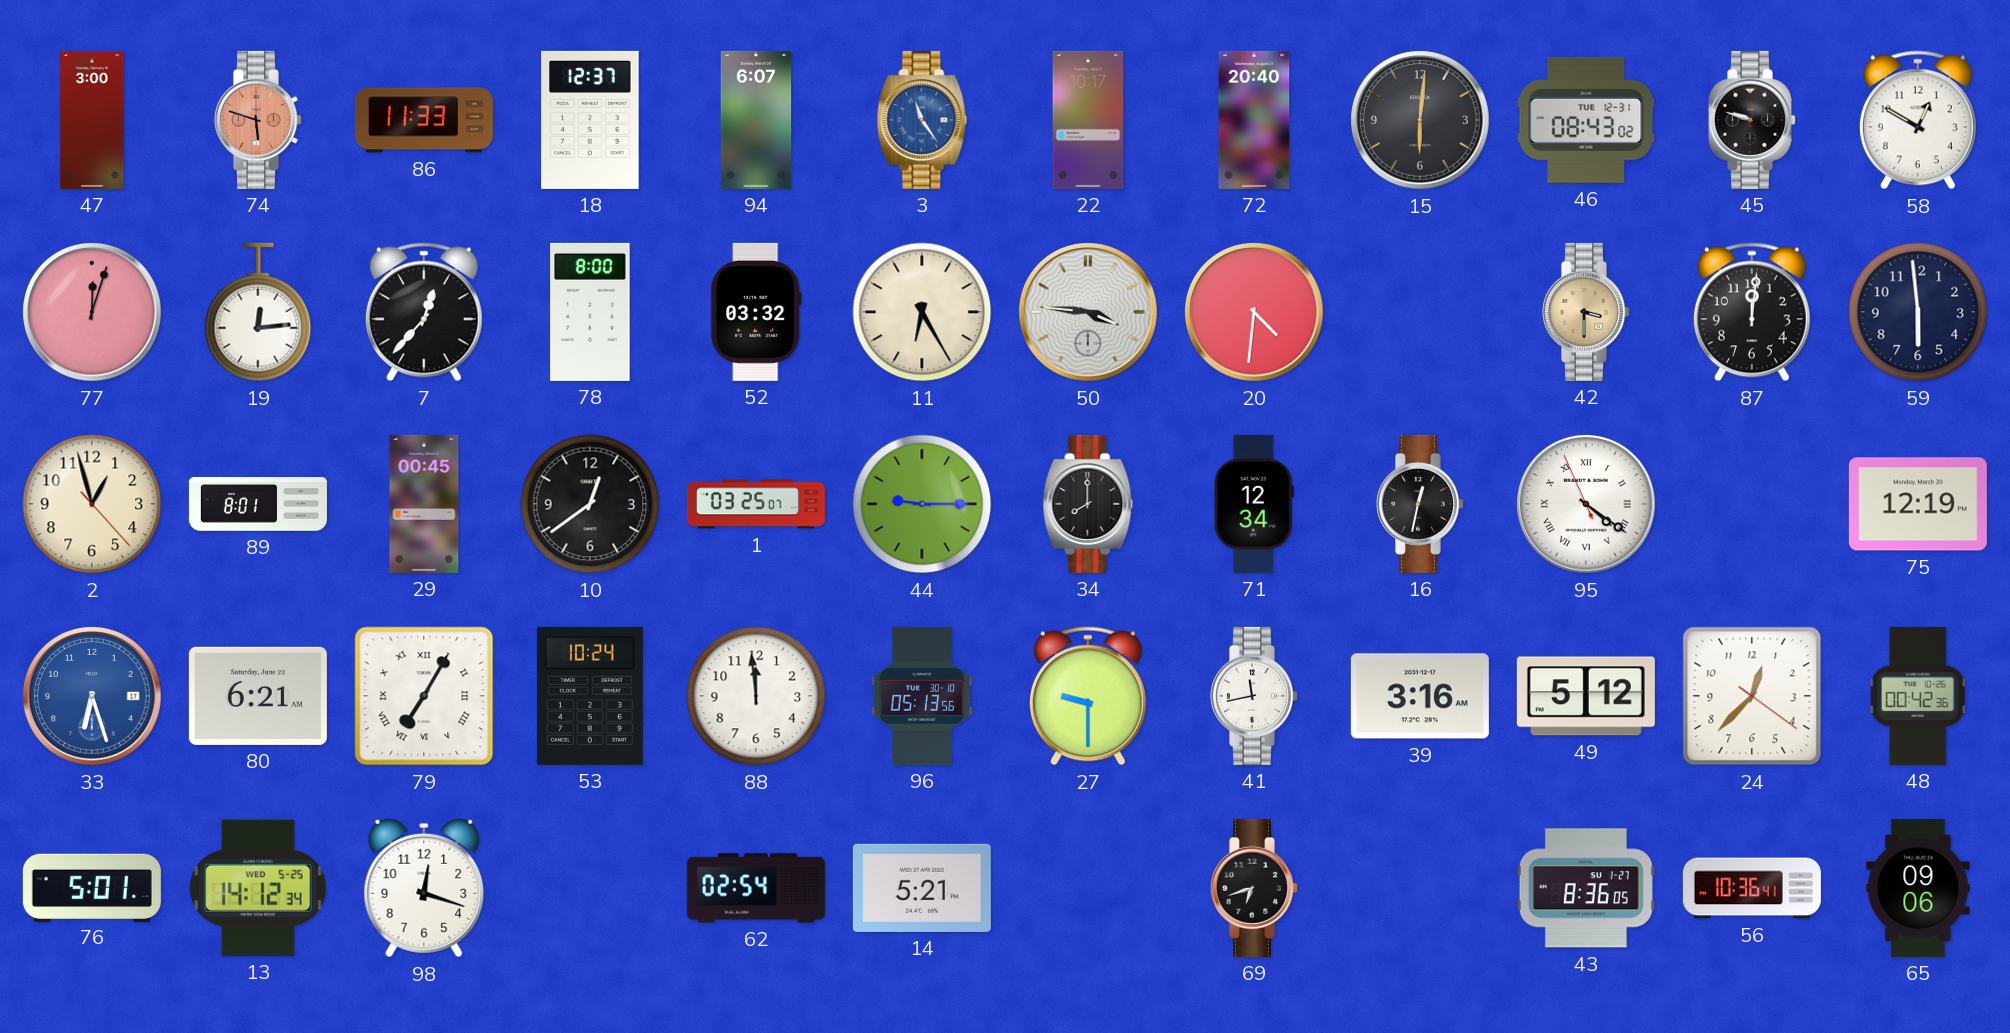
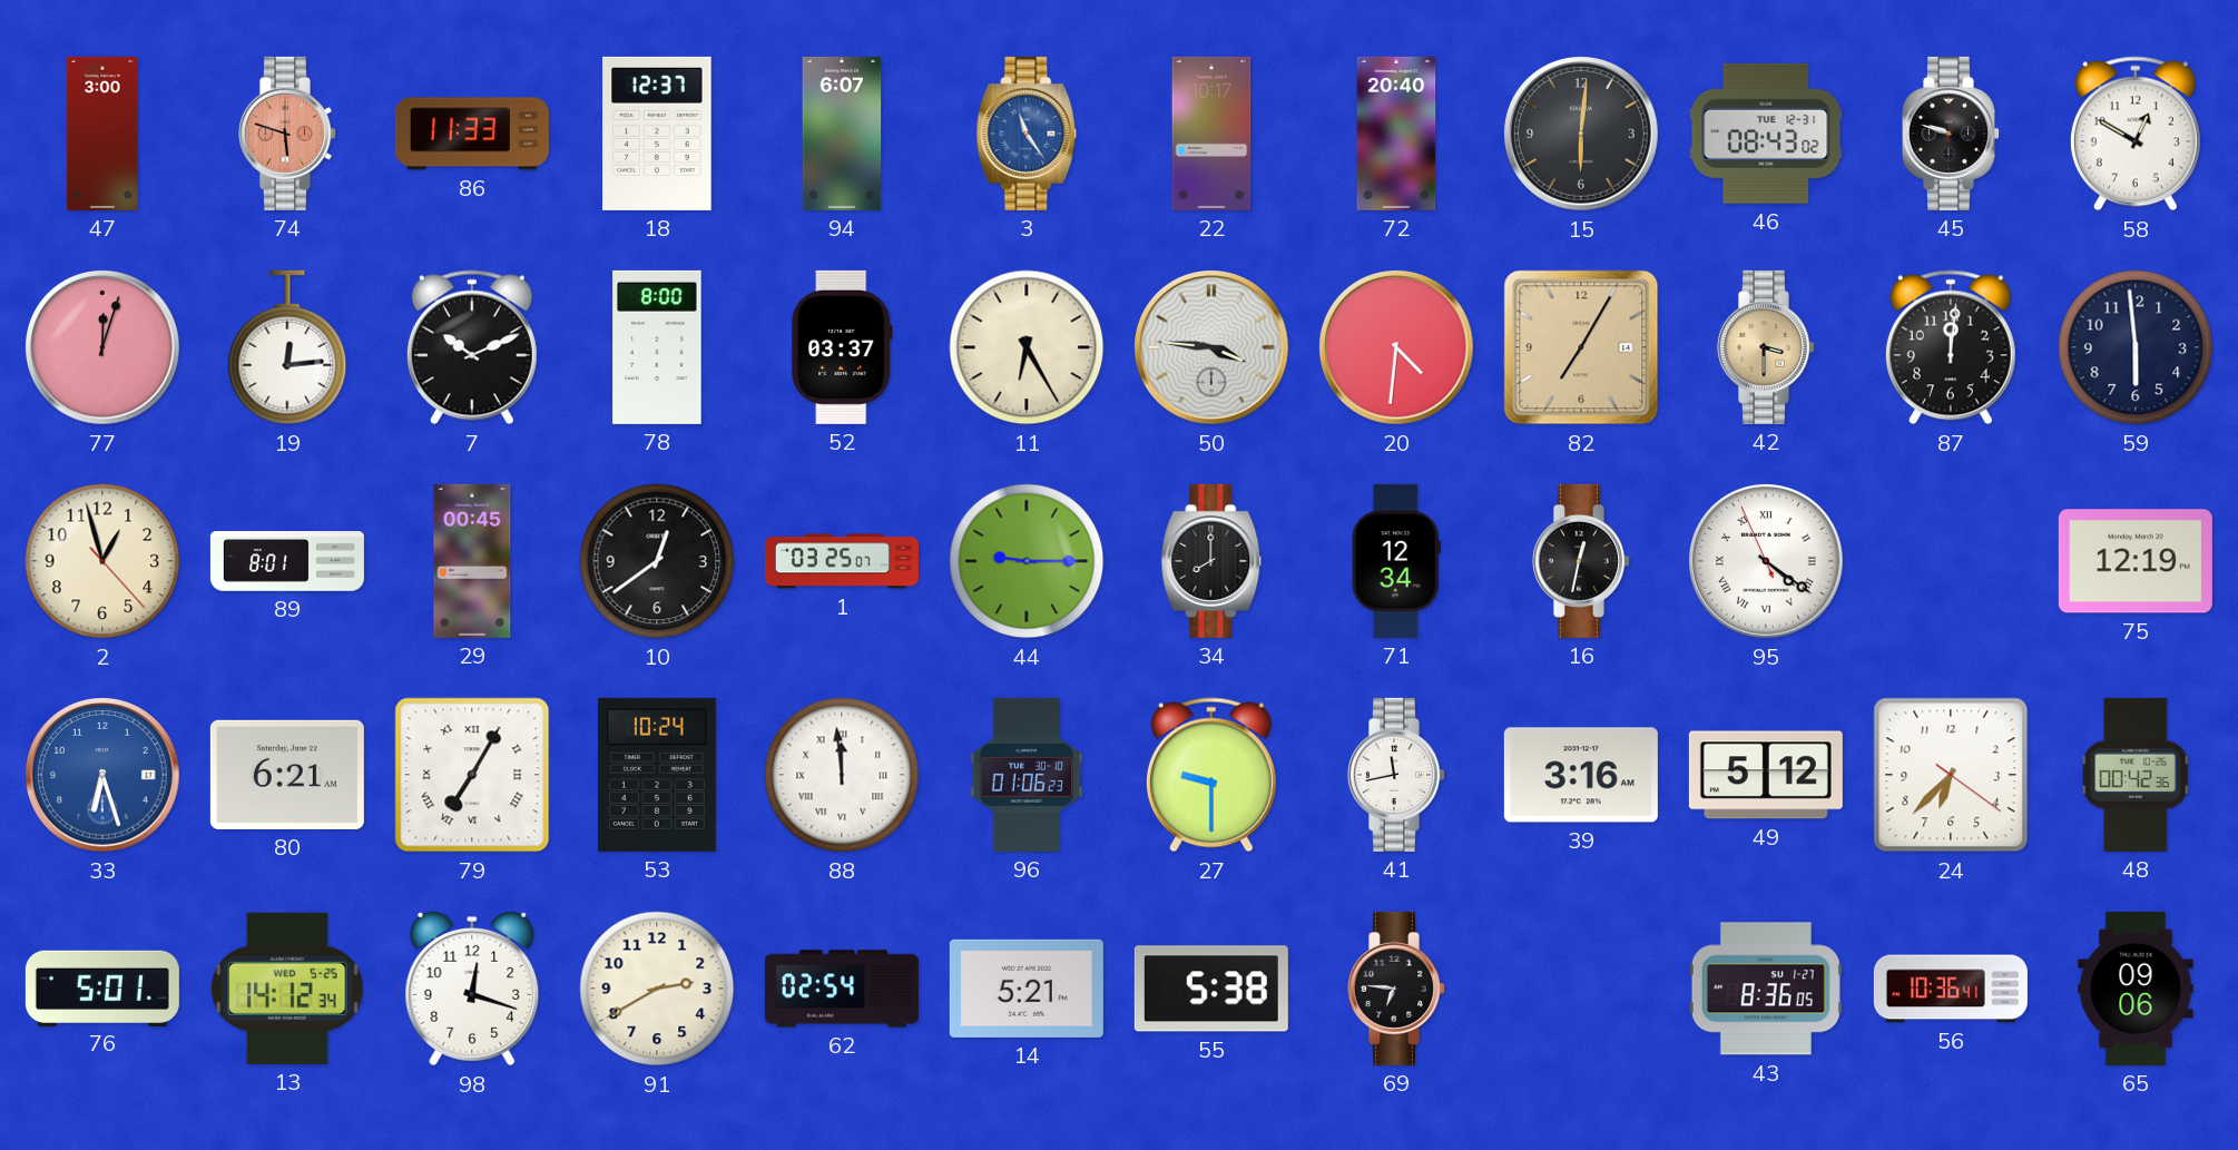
7: 12:37 -> 10:11
52: 03:32 -> 03:37
82: none -> 7:05
88 numerals: Arabic -> Roman
96: 05:13 -> 01:06
24: 12:37 -> 6:37
91: none -> 2:40
55: none -> 5:38
69: 6:42 -> 6:46
